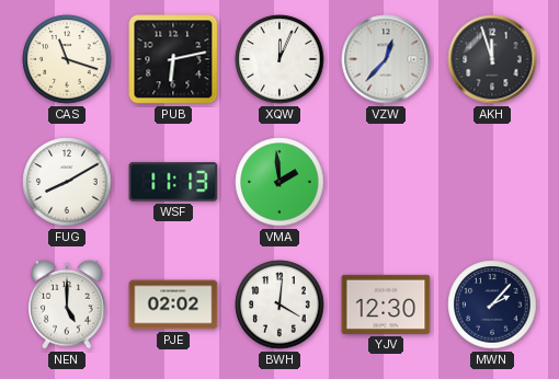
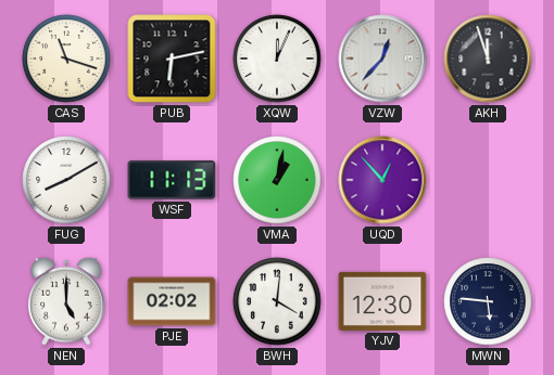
VMA: 1:59 -> 1:02
UQD: none -> 12:53
MWN: 2:07 -> 5:46
